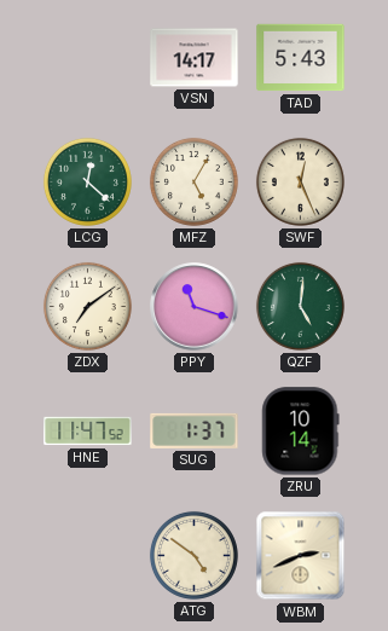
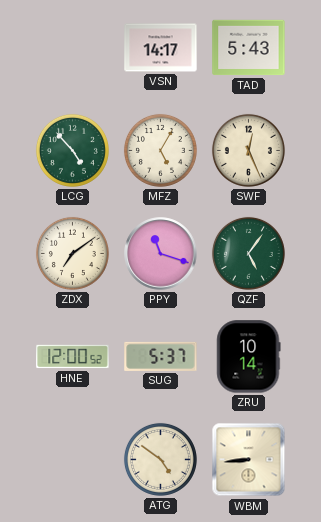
LCG: 12:22 -> 4:53
QZF: 5:01 -> 5:06
HNE: 11:47 -> 12:00
SUG: 1:37 -> 5:37
WBM: 2:41 -> 8:44
